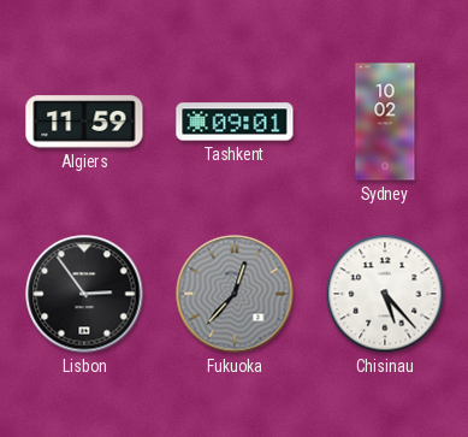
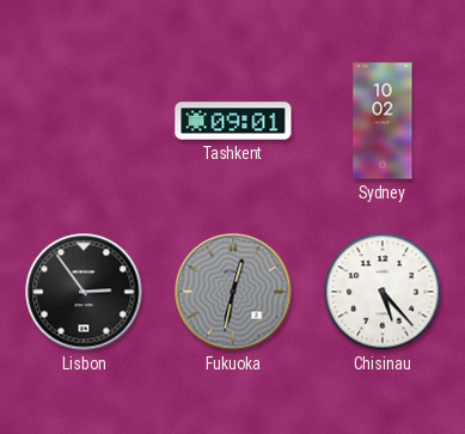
Algiers: 11:59 -> none
Fukuoka: 12:37 -> 12:32
